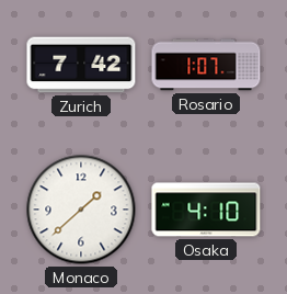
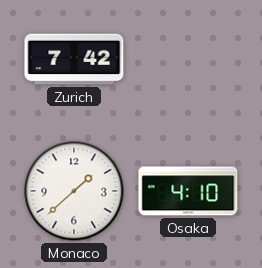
Rosario: 1:07 -> none
